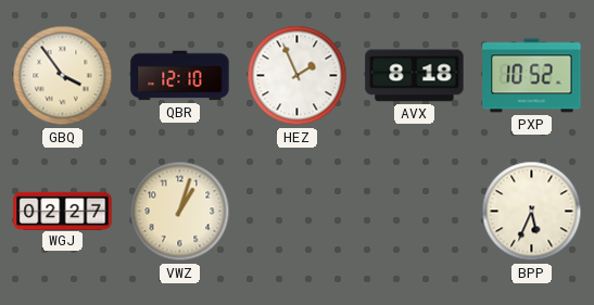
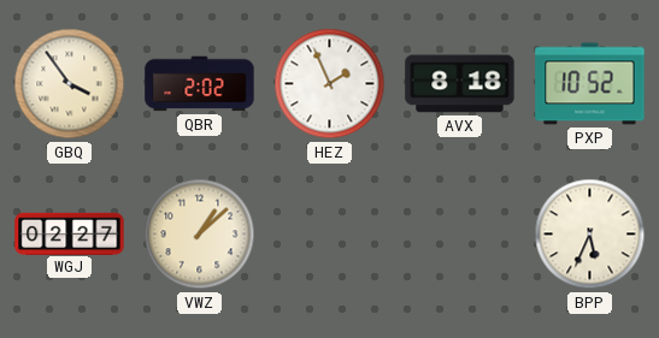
QBR: 12:10 -> 2:02
VWZ: 1:03 -> 1:08
